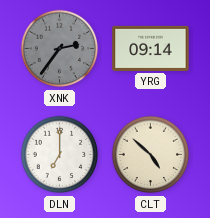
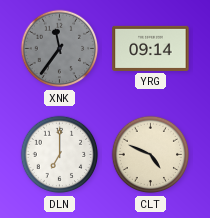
XNK: 2:36 -> 11:36
CLT: 4:52 -> 4:49
